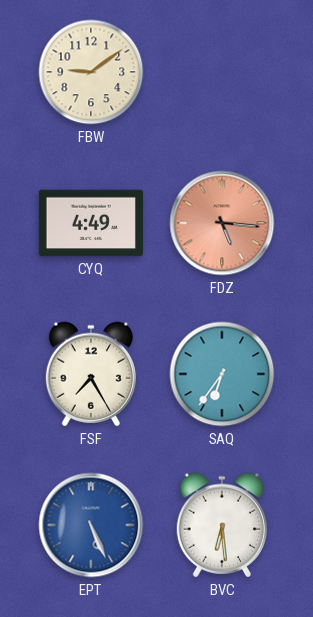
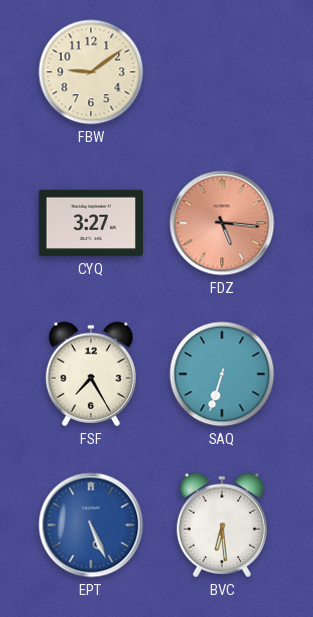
CYQ: 4:49 -> 3:27
SAQ: 6:36 -> 6:33
